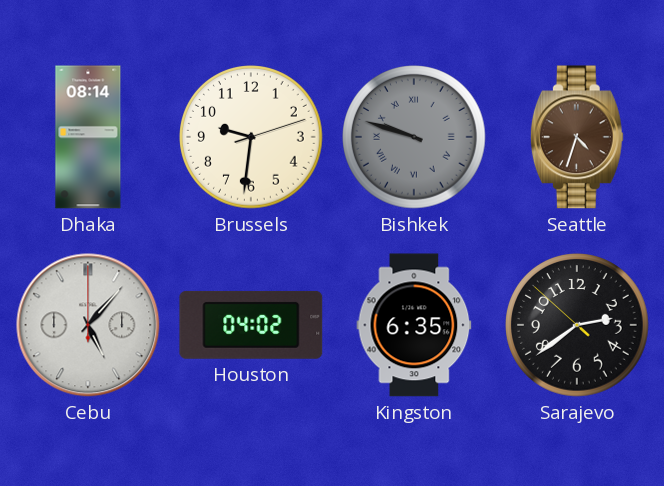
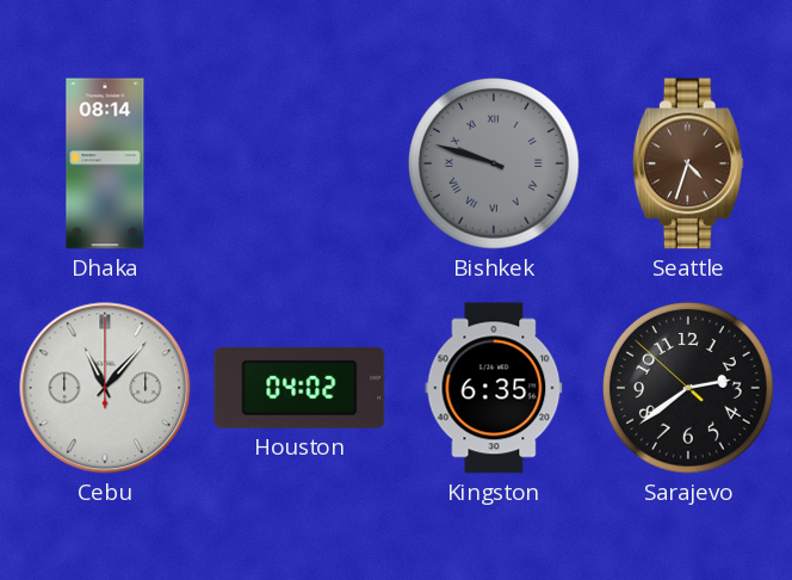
Brussels: 9:31 -> none
Cebu: 5:07 -> 11:07
